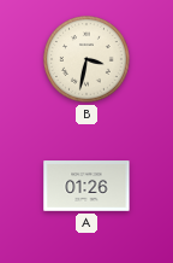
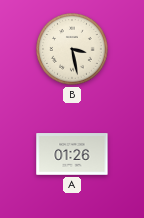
B: 3:32 -> 3:28
